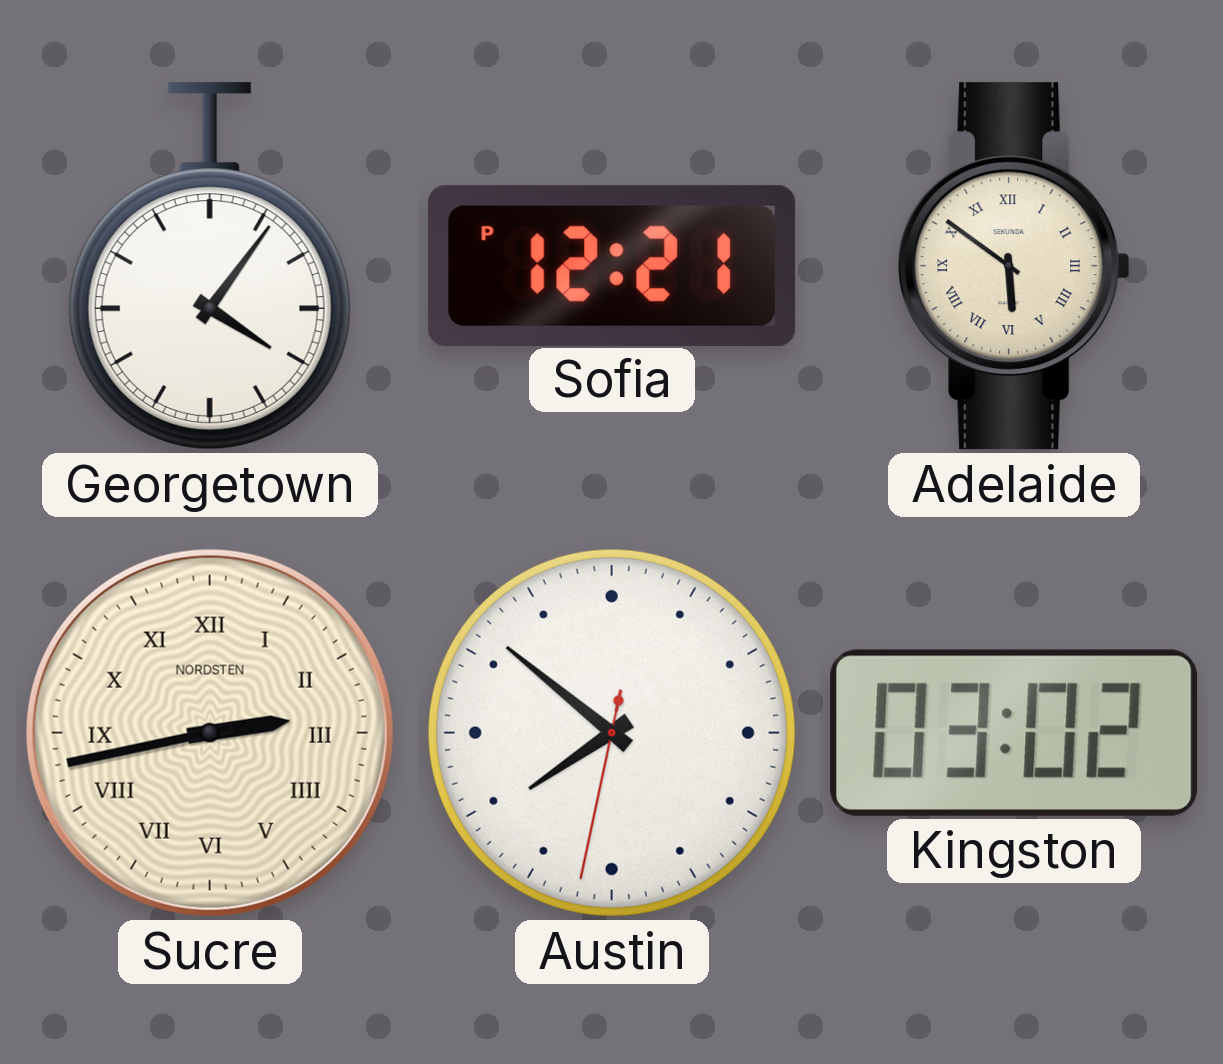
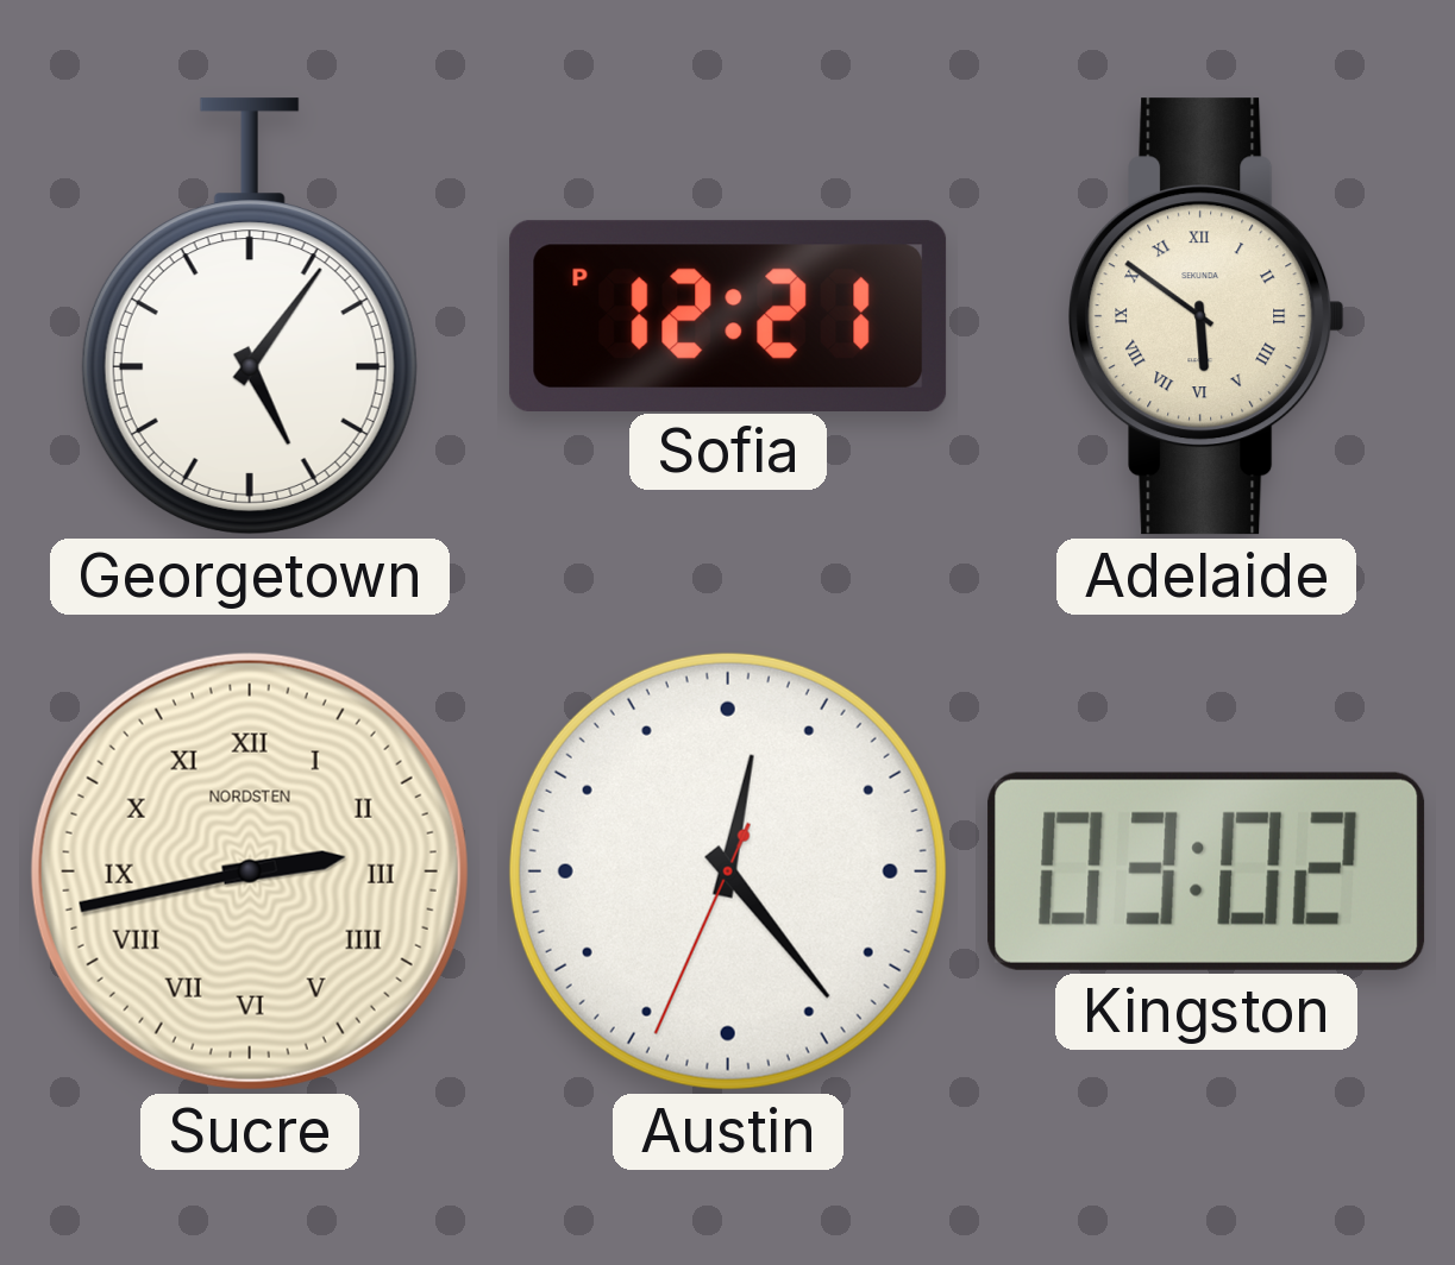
Georgetown: 4:06 -> 5:06
Austin: 7:51 -> 12:23
